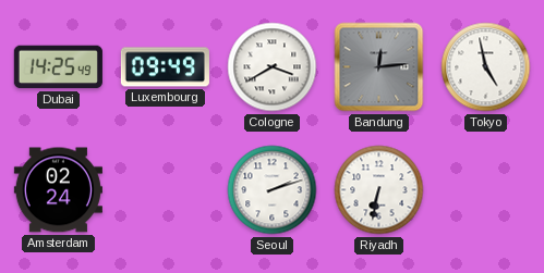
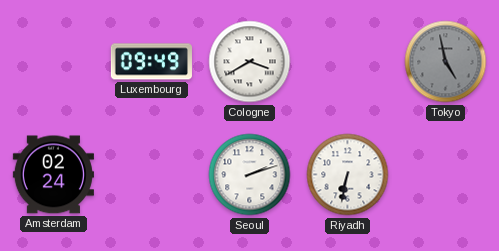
Dubai: 14:25 -> none
Bandung: 12:14 -> none
Tokyo dial: white -> grey
